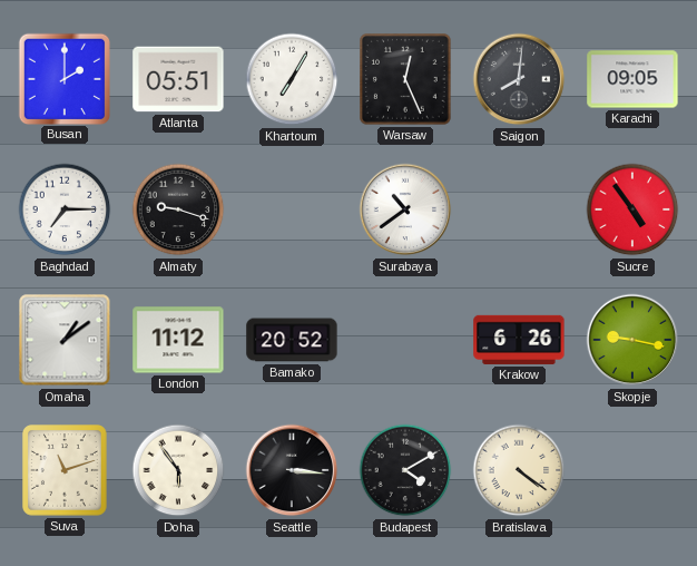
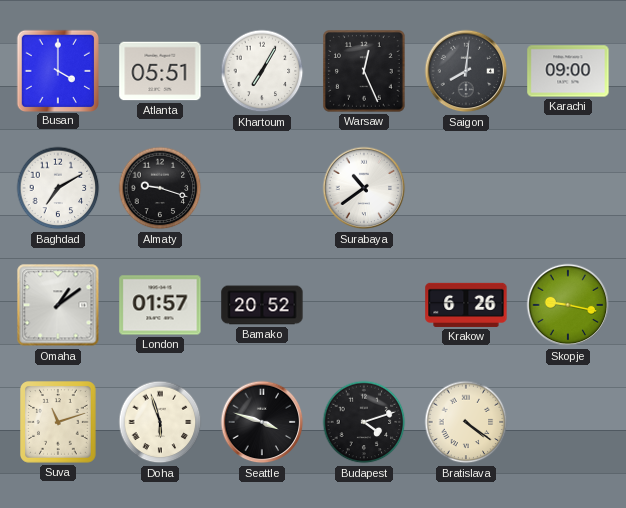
Busan: 2:00 -> 4:00
Karachi: 09:05 -> 09:00
Baghdad: 7:15 -> 7:10
Sucre: 4:54 -> none
London: 11:12 -> 01:57
Doha: 5:54 -> 5:57
Seattle: 3:16 -> 3:48
Budapest: 4:10 -> 4:12
